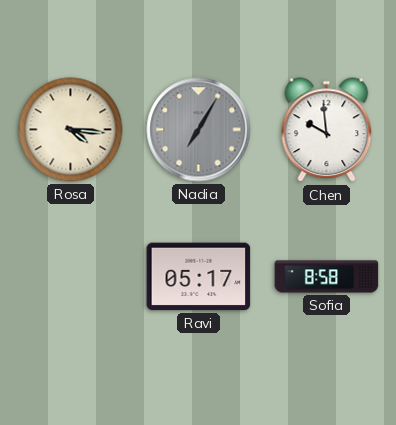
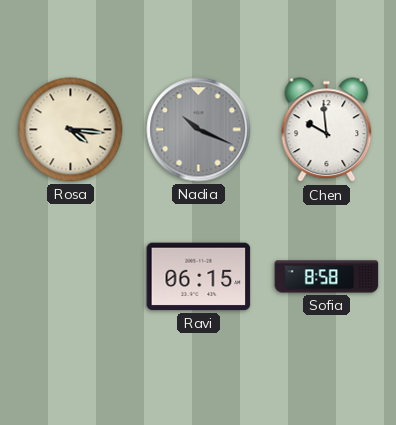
Nadia: 7:05 -> 10:19
Ravi: 05:17 -> 06:15
